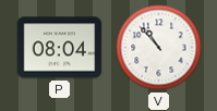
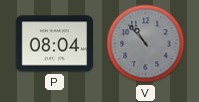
V dial: white -> grey
